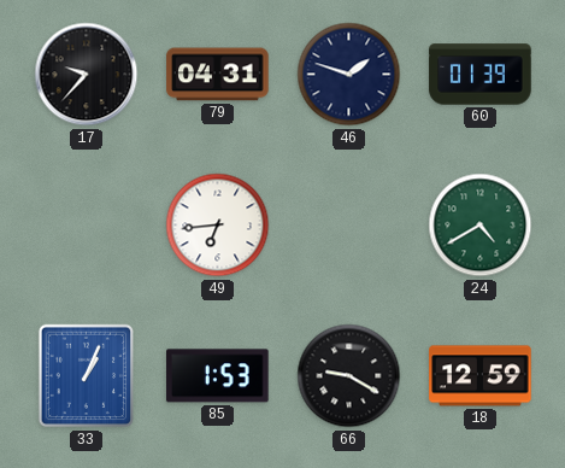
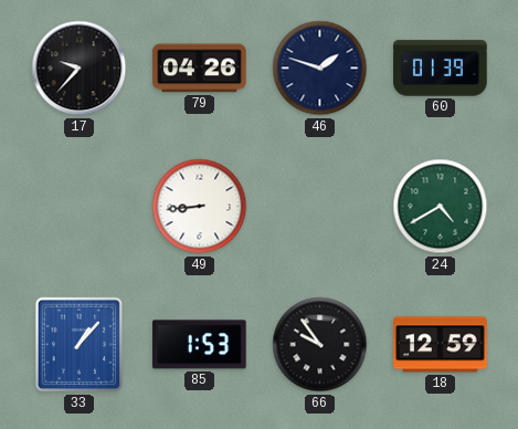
79: 04:31 -> 04:26
49: 6:44 -> 8:44
33: 1:04 -> 1:07
66: 9:20 -> 9:54
